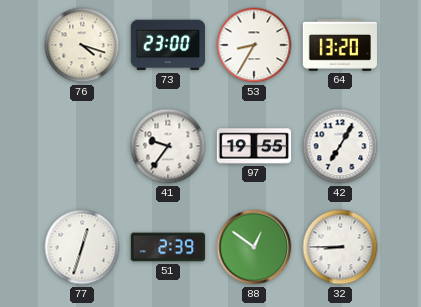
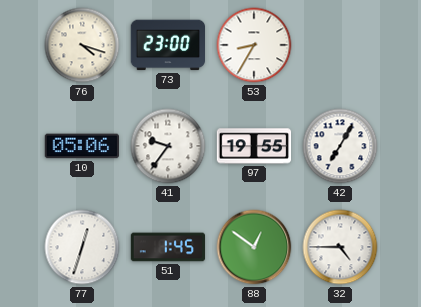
64: 13:20 -> none
10: none -> 05:06
51: 2:39 -> 1:45
32: 8:45 -> 4:45
